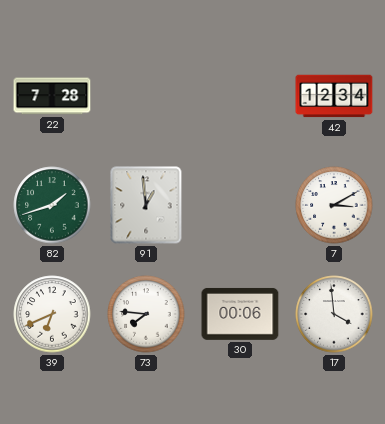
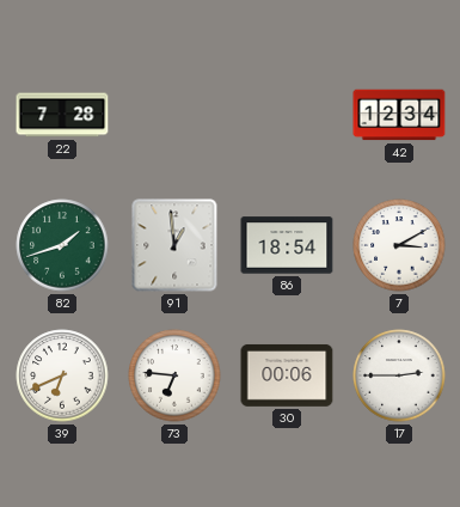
86: none -> 18:54
73: 7:46 -> 6:46
17: 3:59 -> 2:45
